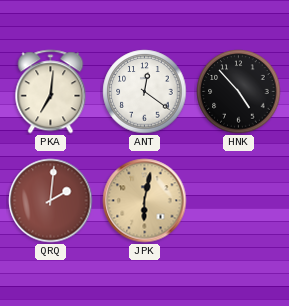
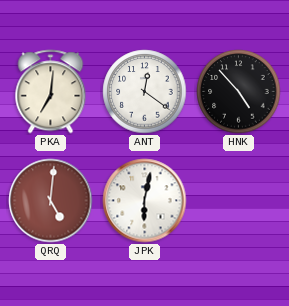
QRQ: 2:01 -> 5:01
JPK dial: champagne -> white
